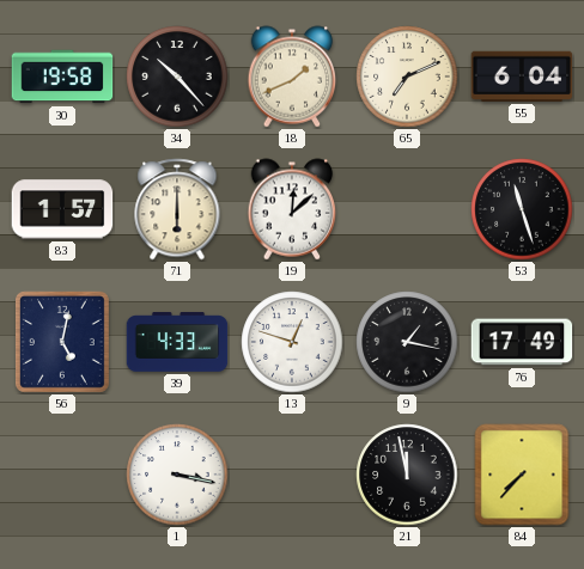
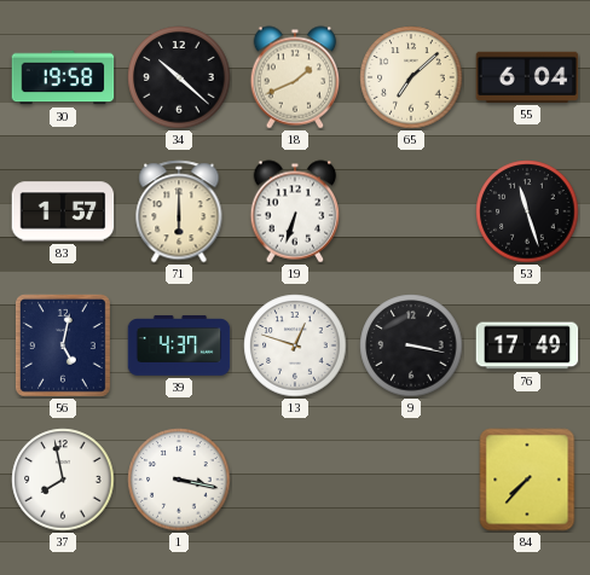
34: 10:23 -> 10:22
65: 7:11 -> 7:08
19: 12:08 -> 6:33
39: 4:33 -> 4:37
9: 1:17 -> 3:17
37: none -> 7:58
21: 11:58 -> none
